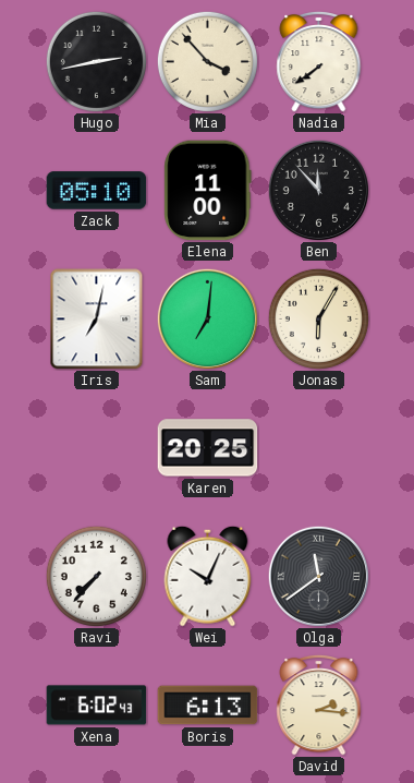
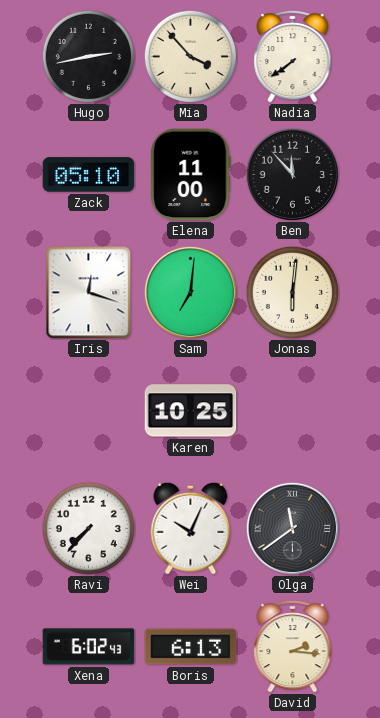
Iris: 7:02 -> 12:18
Jonas: 6:05 -> 6:01
Karen: 20:25 -> 10:25
